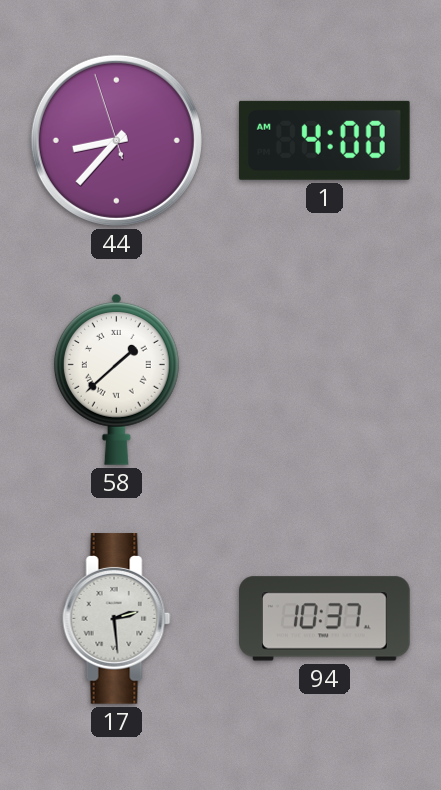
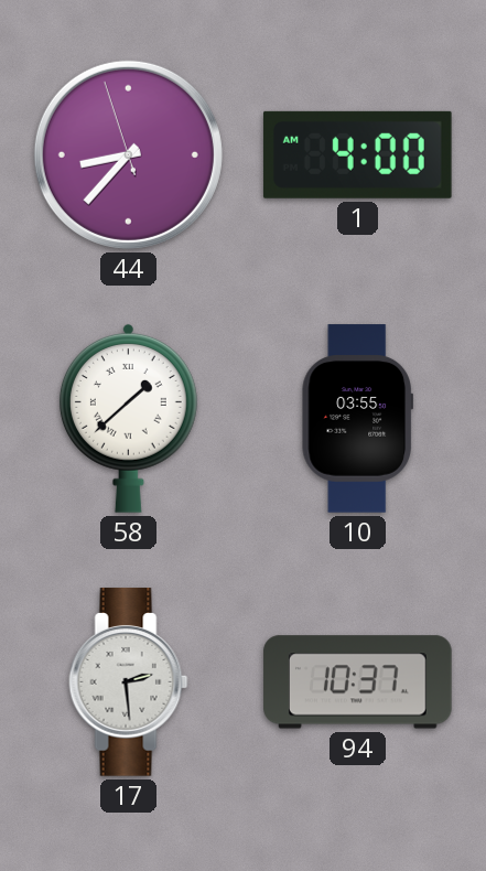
10: none -> 03:55
